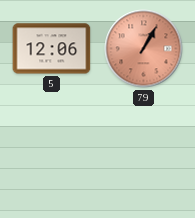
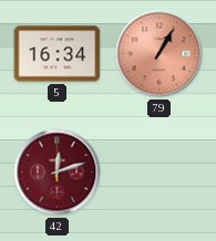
5: 12:06 -> 16:34
42: none -> 12:12
